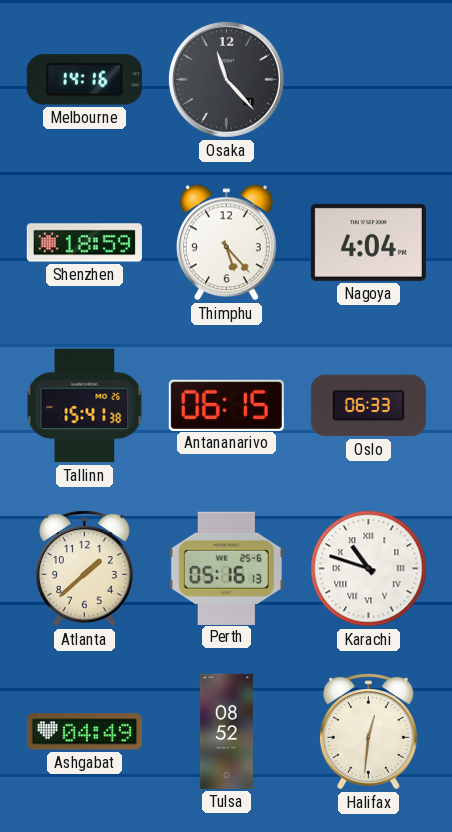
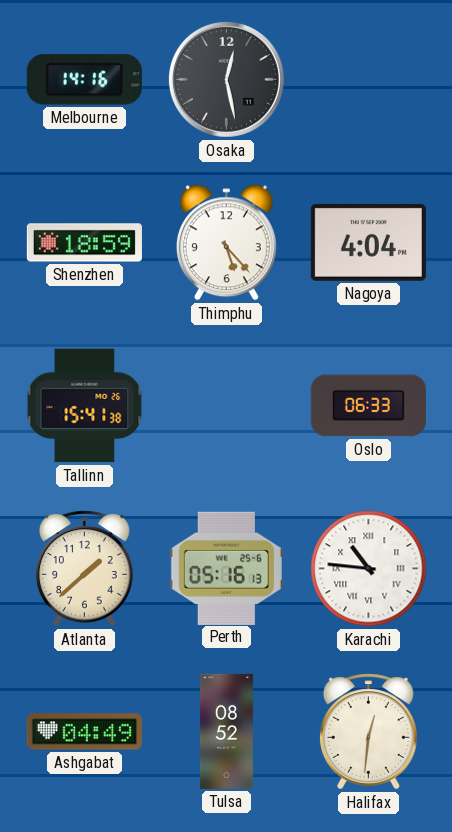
Osaka: 11:23 -> 12:28
Antananarivo: 06:15 -> none
Karachi: 10:48 -> 10:46
